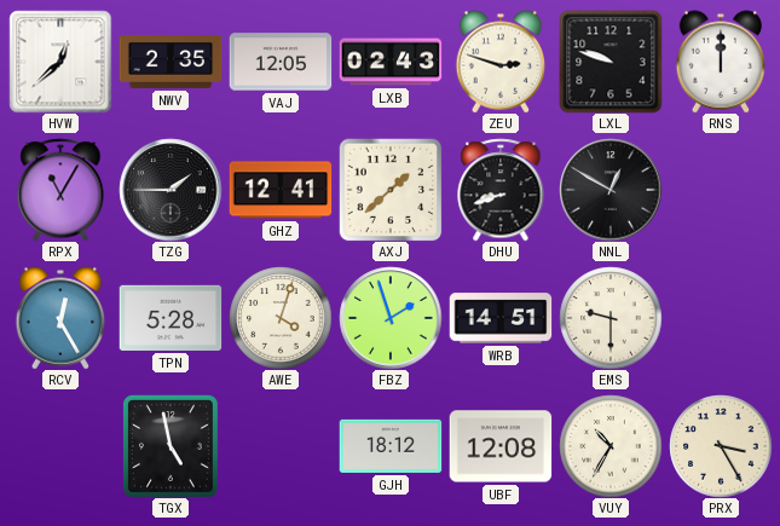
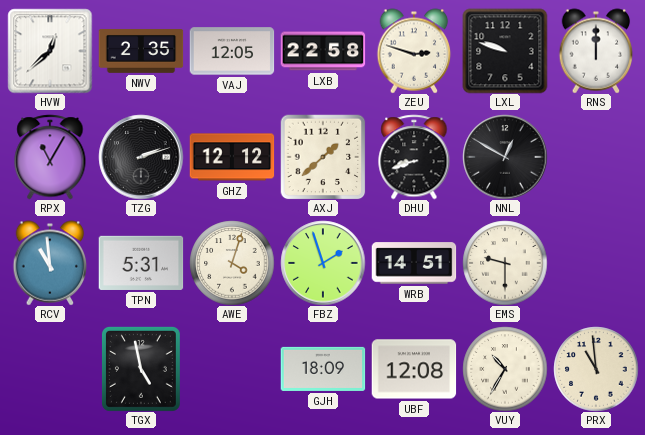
LXB: 02:43 -> 22:58
TZG: 1:45 -> 2:12
GHZ: 12:41 -> 12:12
RCV: 12:25 -> 10:59
TPN: 5:28 -> 5:31
GJH: 18:12 -> 18:09
PRX: 3:25 -> 10:59
